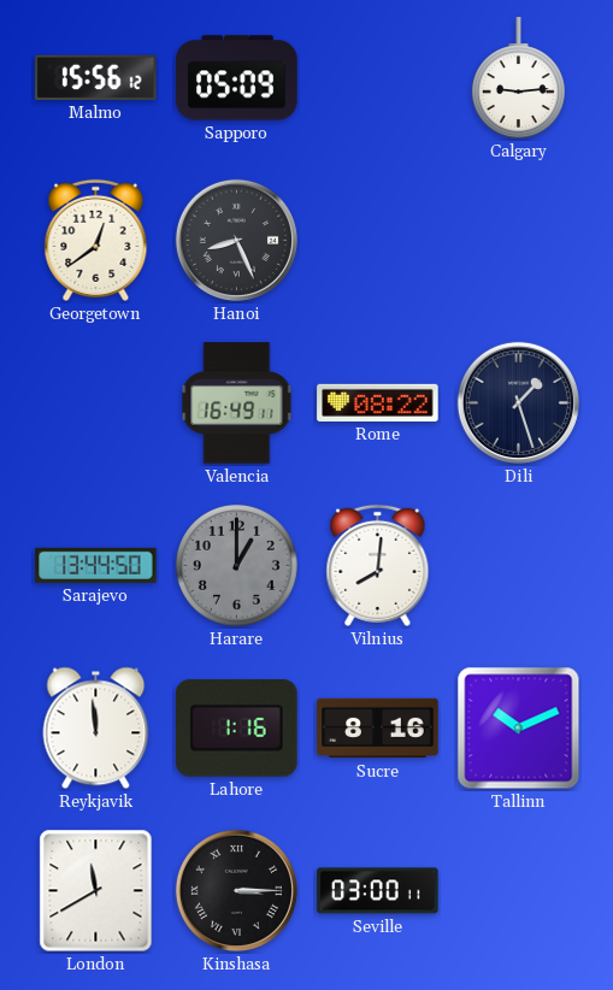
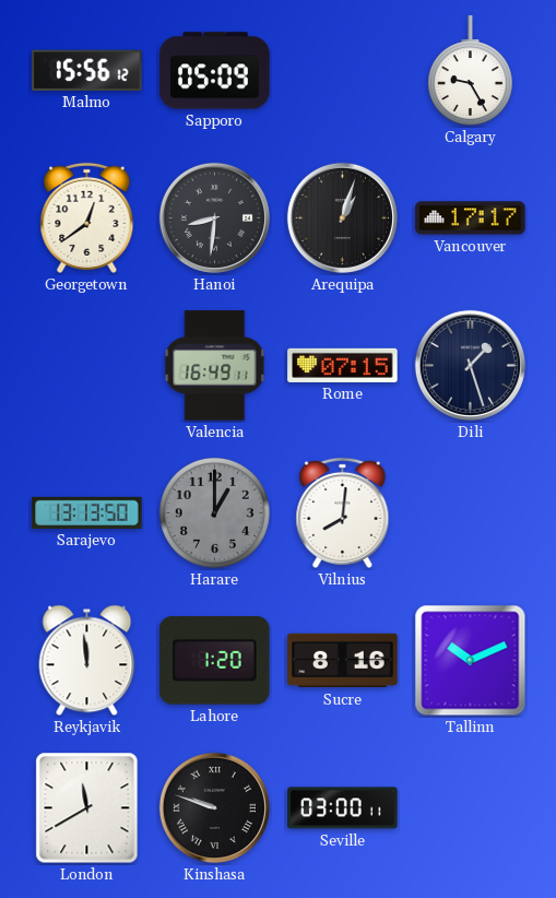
Calgary: 9:14 -> 9:25
Hanoi: 8:26 -> 8:31
Arequipa: none -> 1:03
Vancouver: none -> 17:17
Rome: 08:22 -> 07:15
Sarajevo: 13:44 -> 13:13
Lahore: 1:16 -> 1:20
Kinshasa: 3:15 -> 9:48
